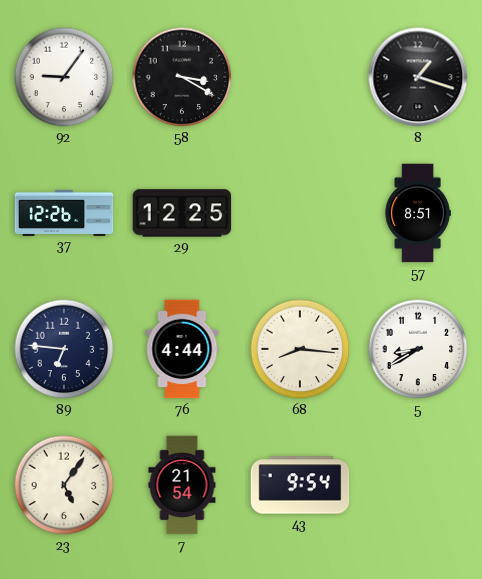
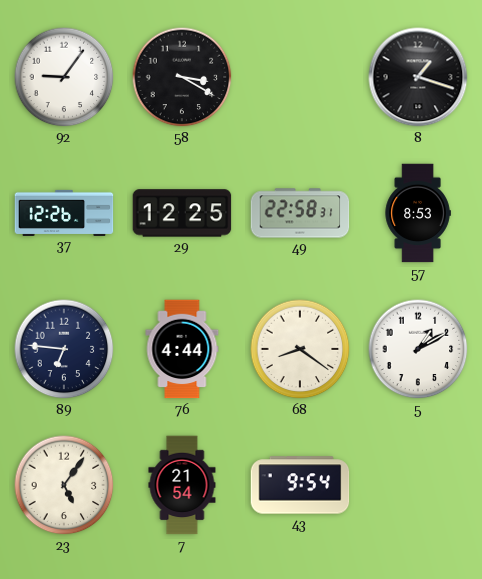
49: none -> 22:58
57: 8:51 -> 8:53
68: 8:16 -> 8:21
5: 8:40 -> 1:10
